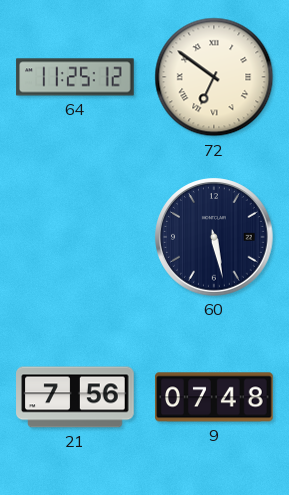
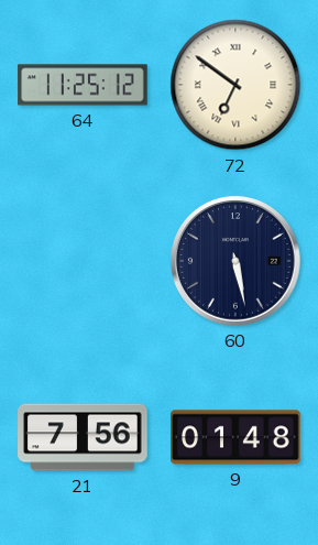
9: 07:48 -> 01:48
